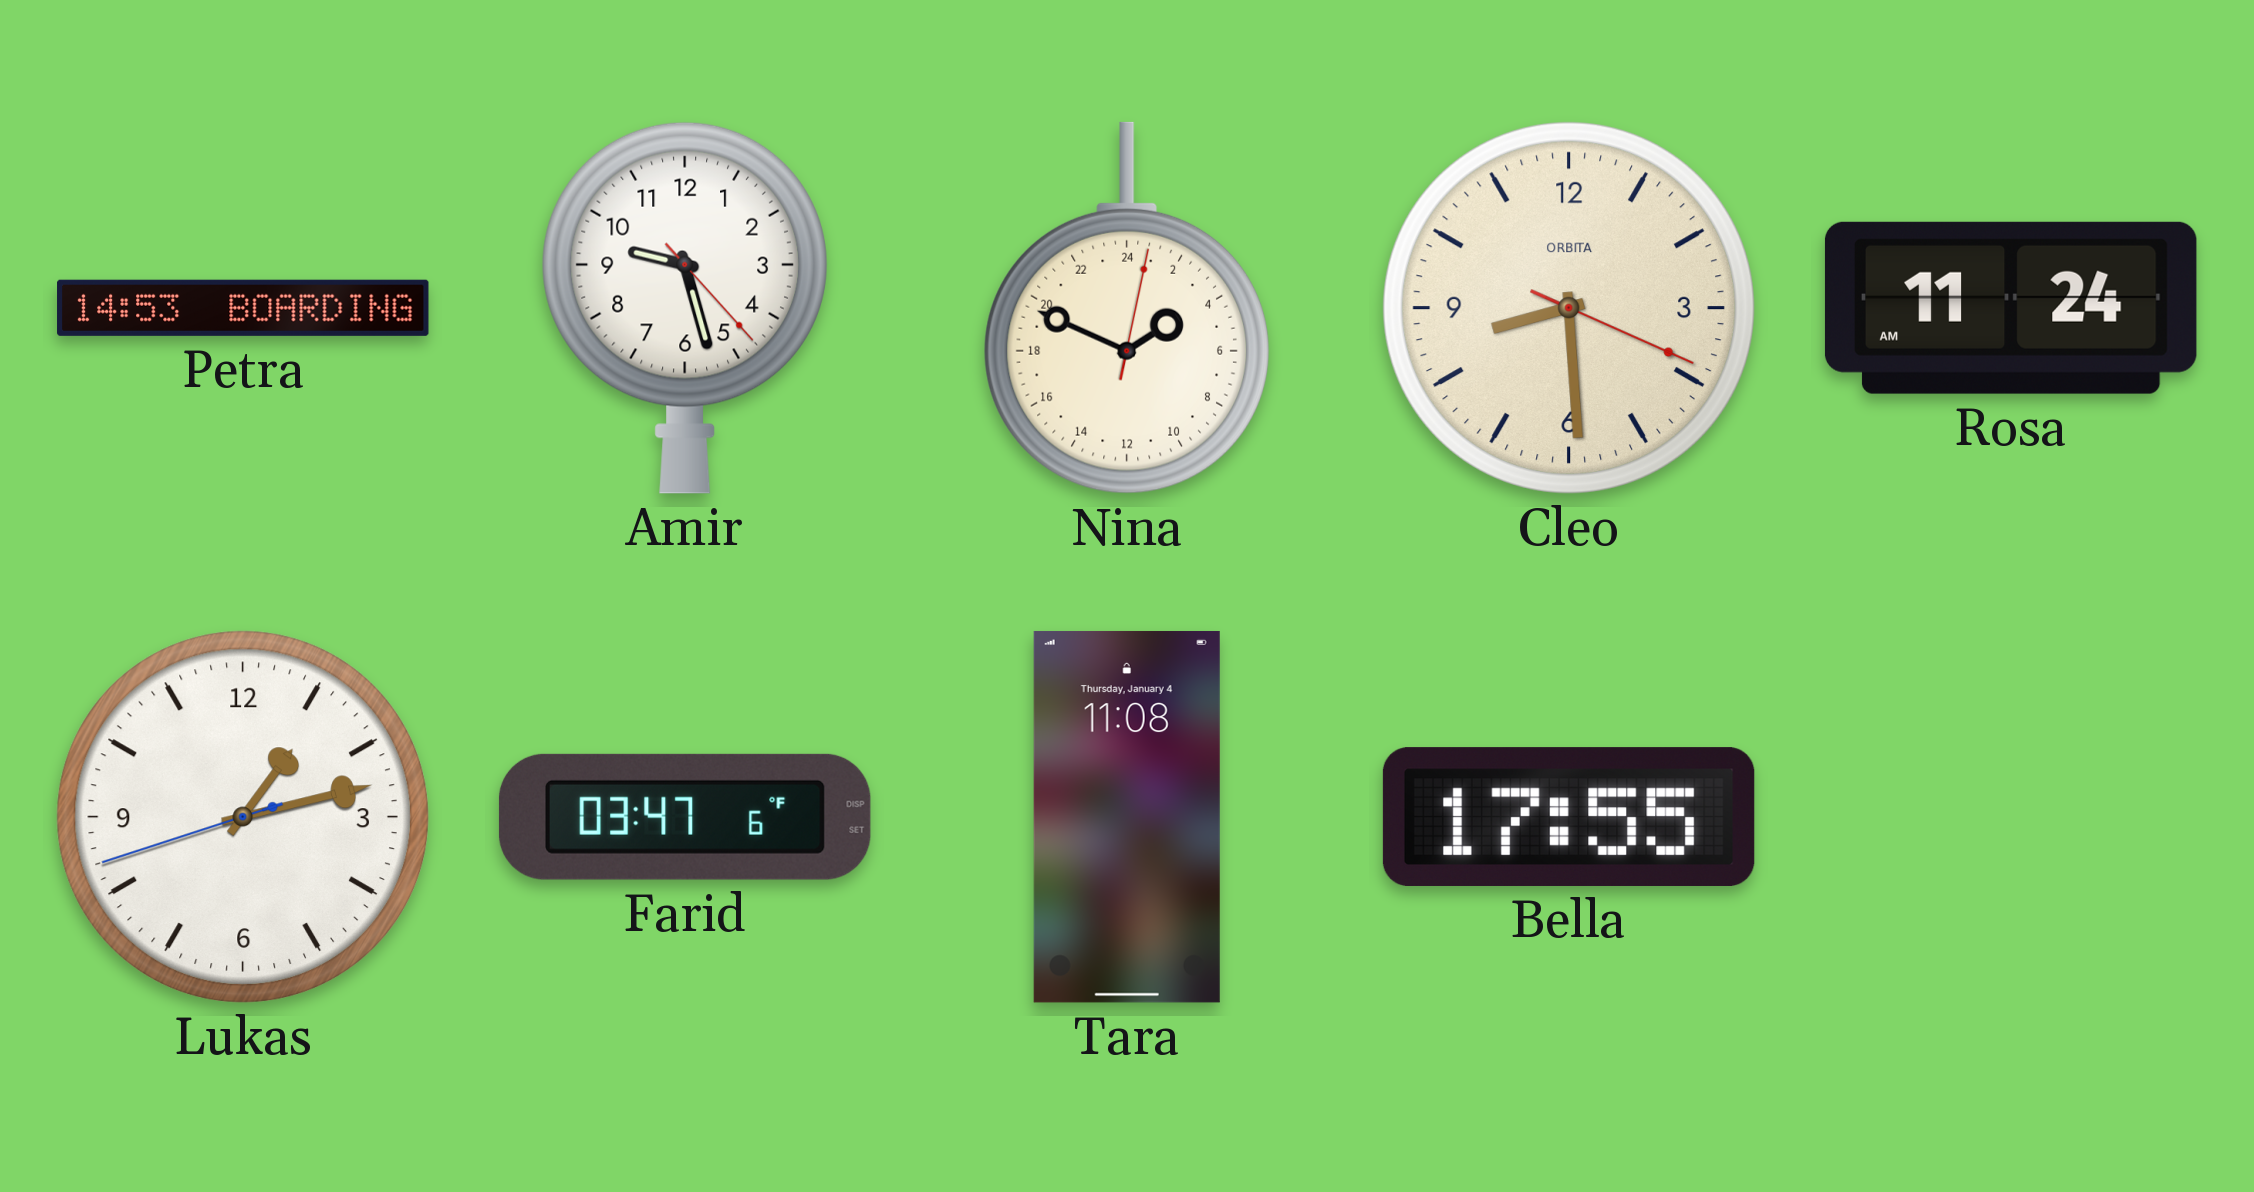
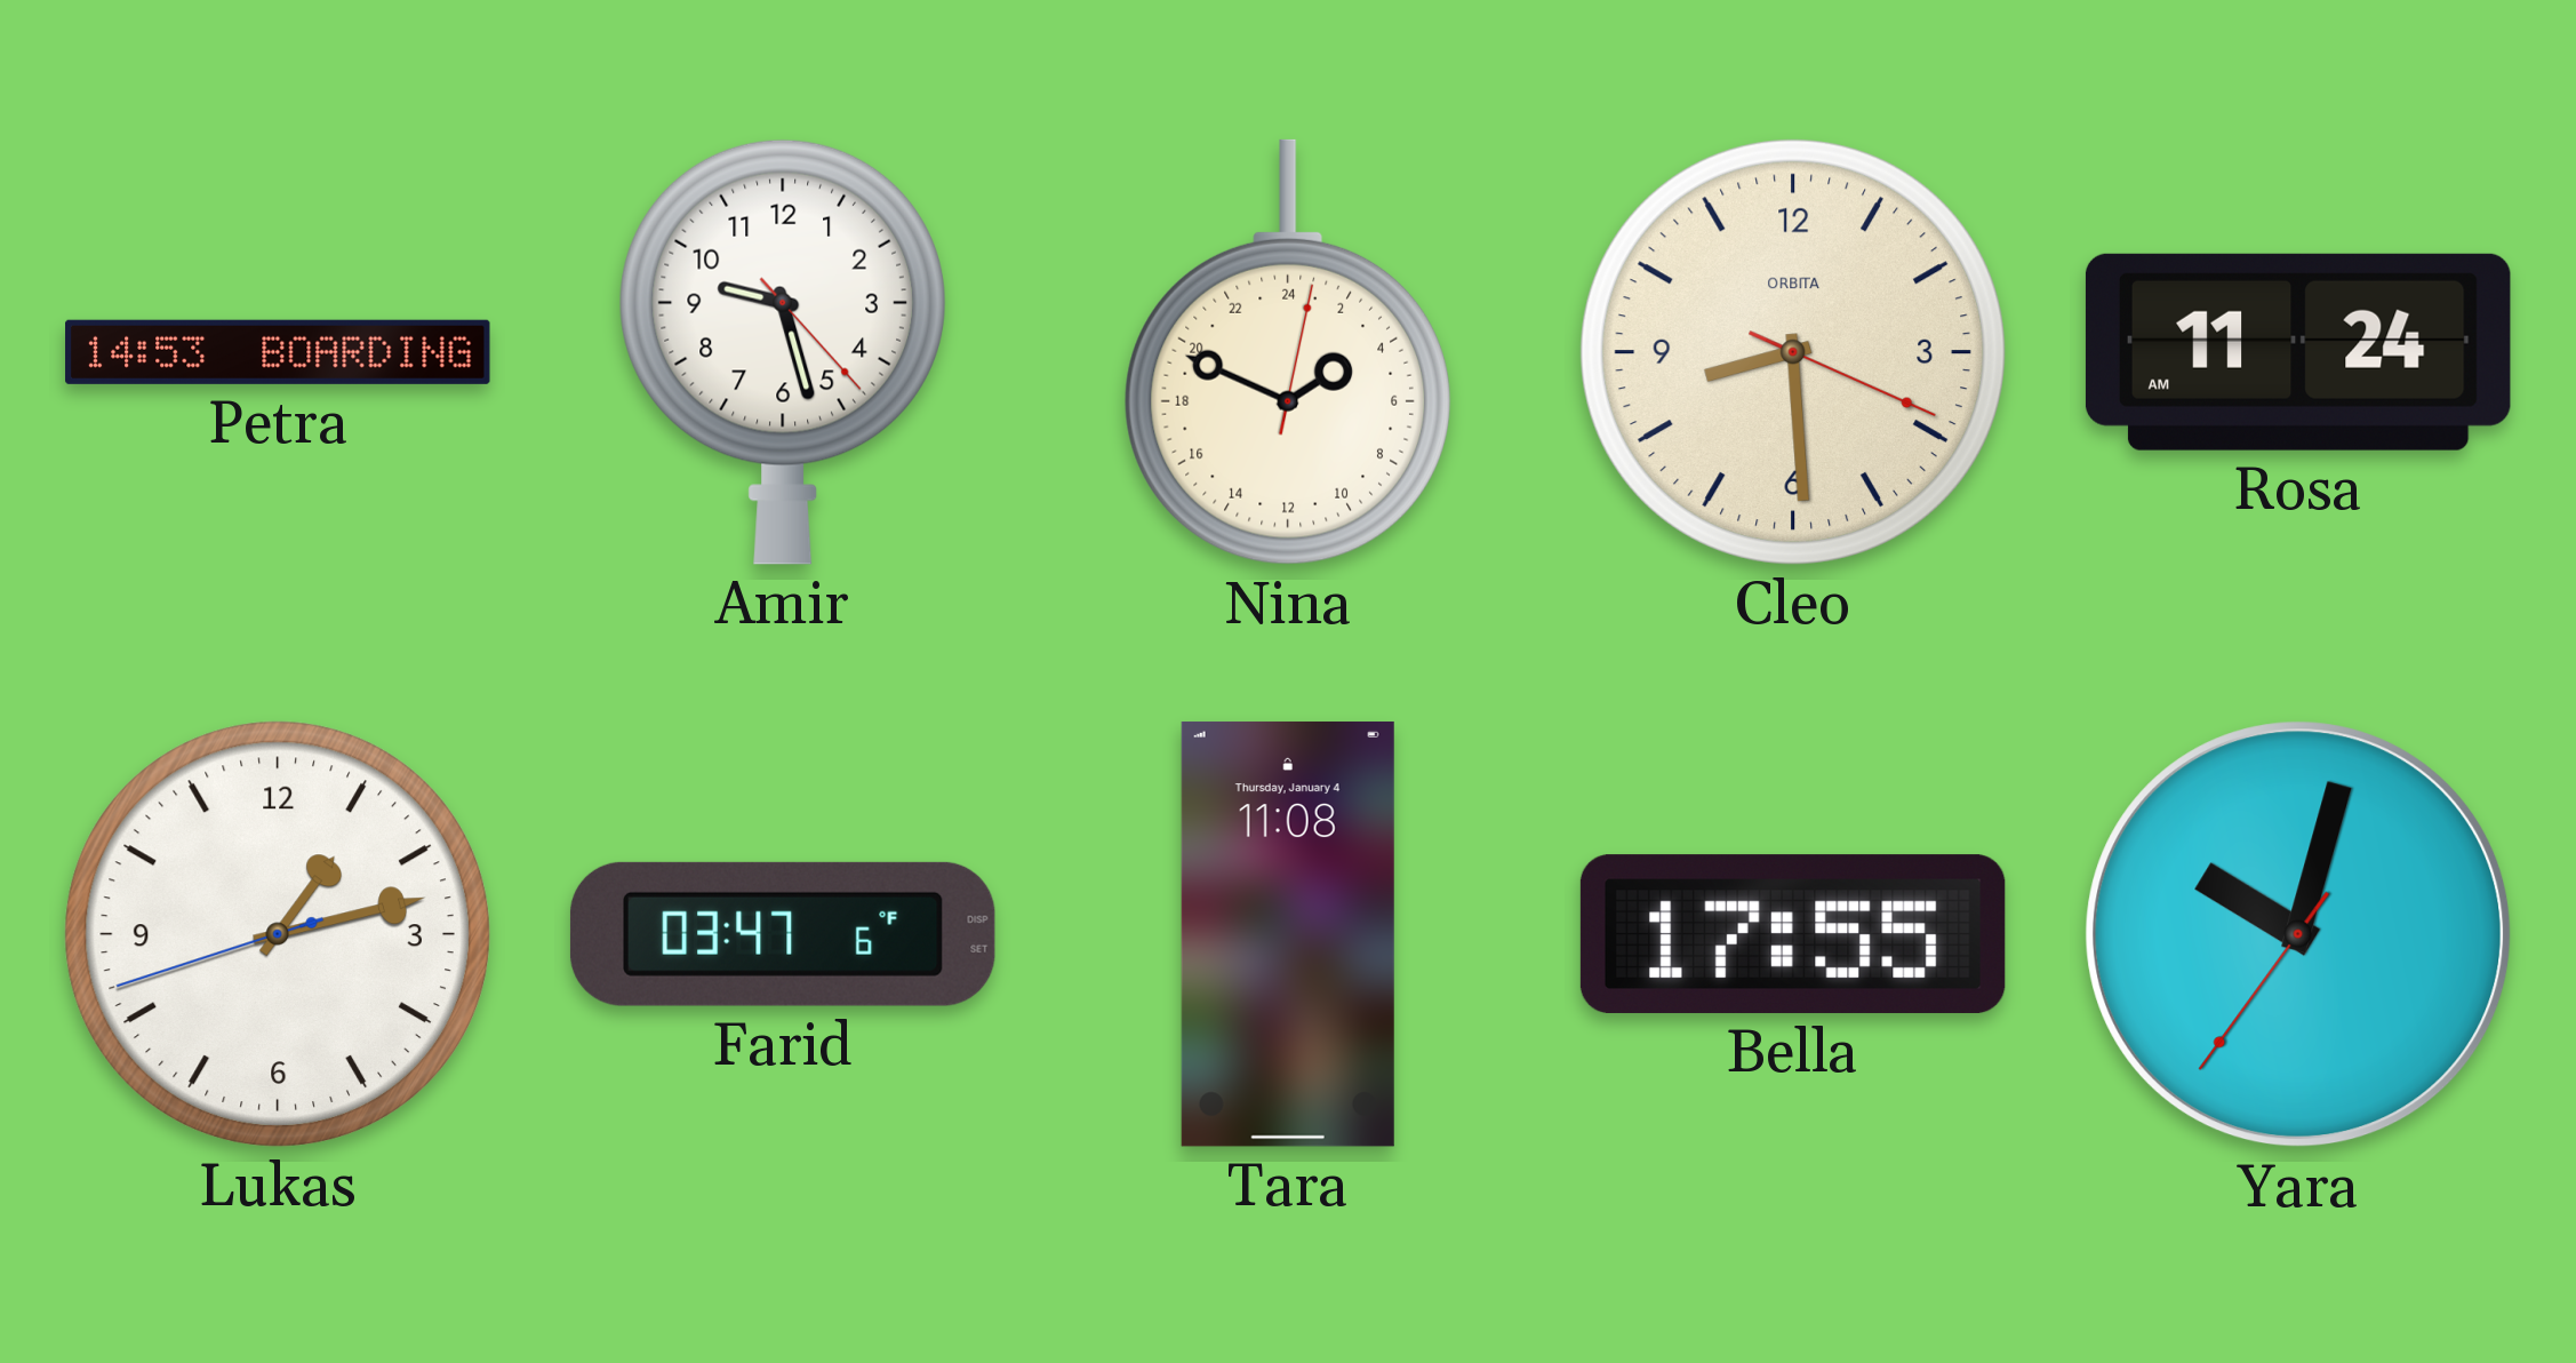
Yara: none -> 10:02
